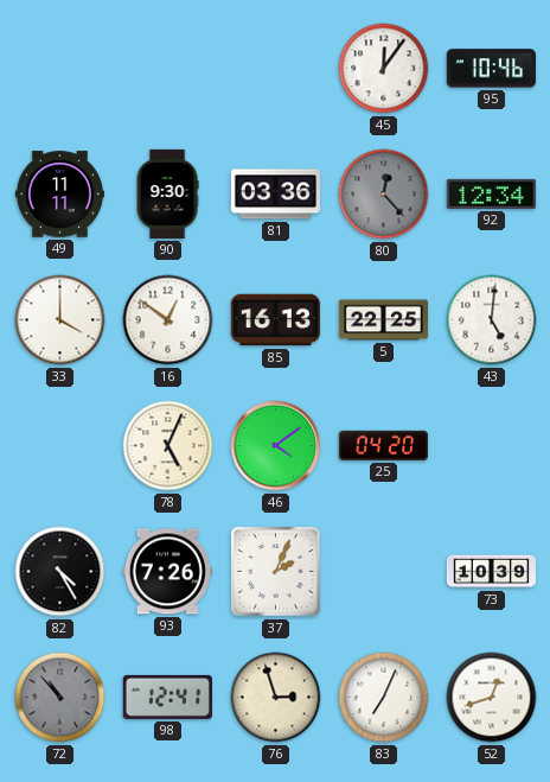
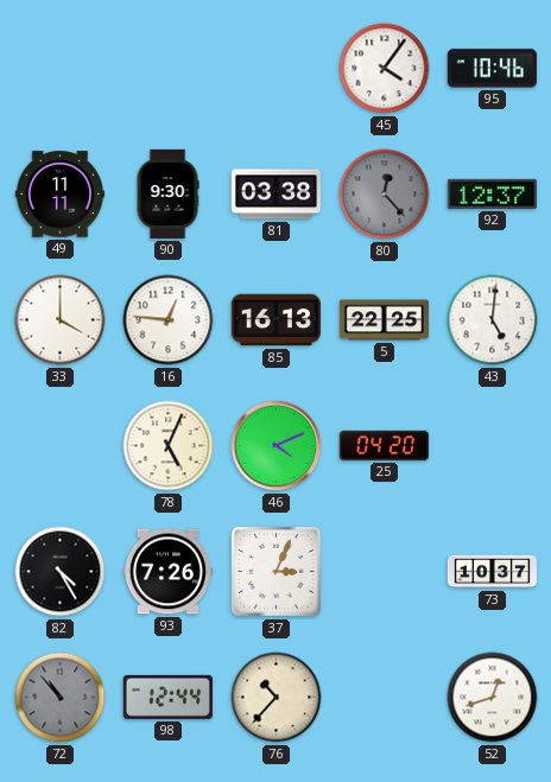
45: 12:06 -> 4:06
81: 03:36 -> 03:38
92: 12:34 -> 12:37
16: 12:51 -> 12:46
46: 4:09 -> 4:11
37: 2:04 -> 3:04
73: 10:39 -> 10:37
98: 12:41 -> 12:44
76: 2:57 -> 10:37
83: 7:04 -> none
